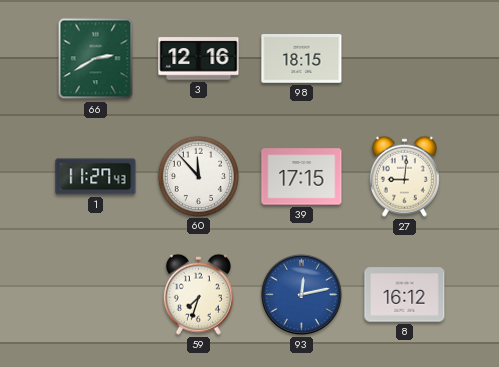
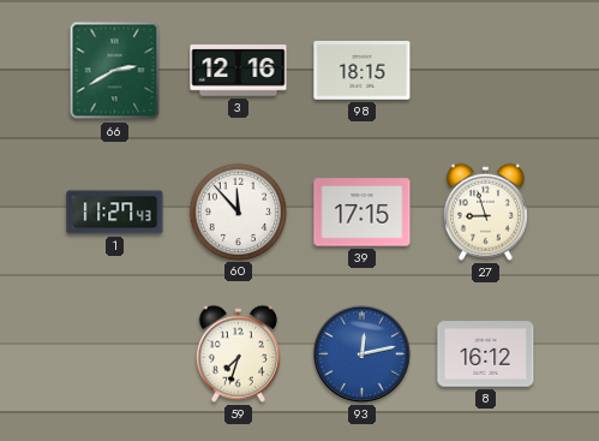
27: 9:01 -> 8:57
